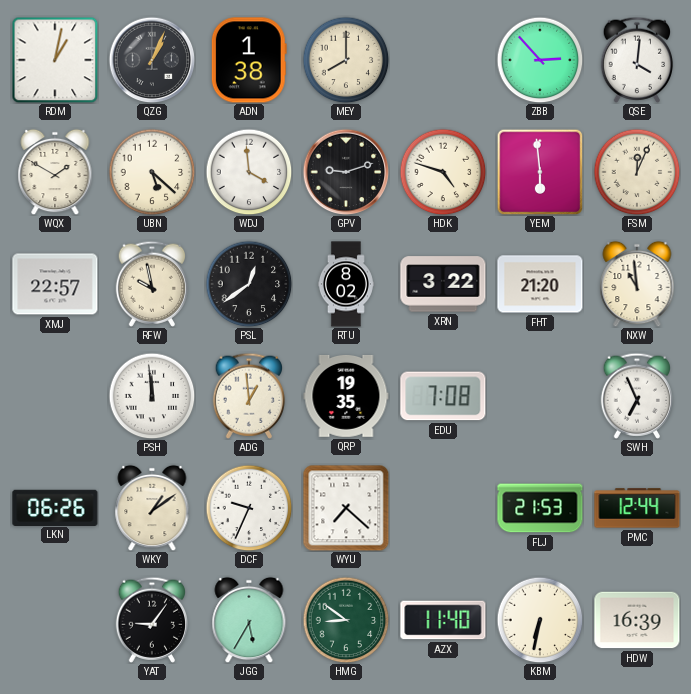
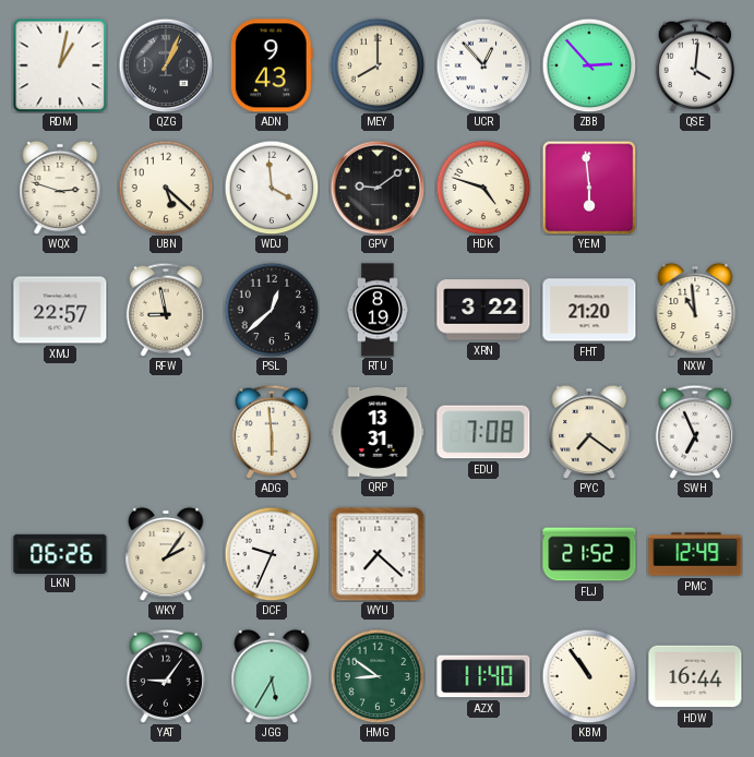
ADN: 1:38 -> 9:43
UCR: none -> 12:53
WQX: 1:50 -> 2:48
GPV: 9:12 -> 9:09
FSM: 12:04 -> none
RFW: 9:58 -> 8:58
PSL: 12:39 -> 12:38
RTU: 8:02 -> 8:19
PSH: 11:59 -> none
ADG: 12:59 -> 5:59
QRP: 19:35 -> 13:31
PYC: none -> 7:21
WKY: 1:09 -> 2:06
FLJ: 21:53 -> 21:52
PMC: 12:44 -> 12:49
KBM: 6:32 -> 10:54
HDW: 16:39 -> 16:44
